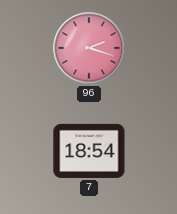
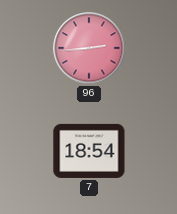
96: 2:18 -> 2:44
